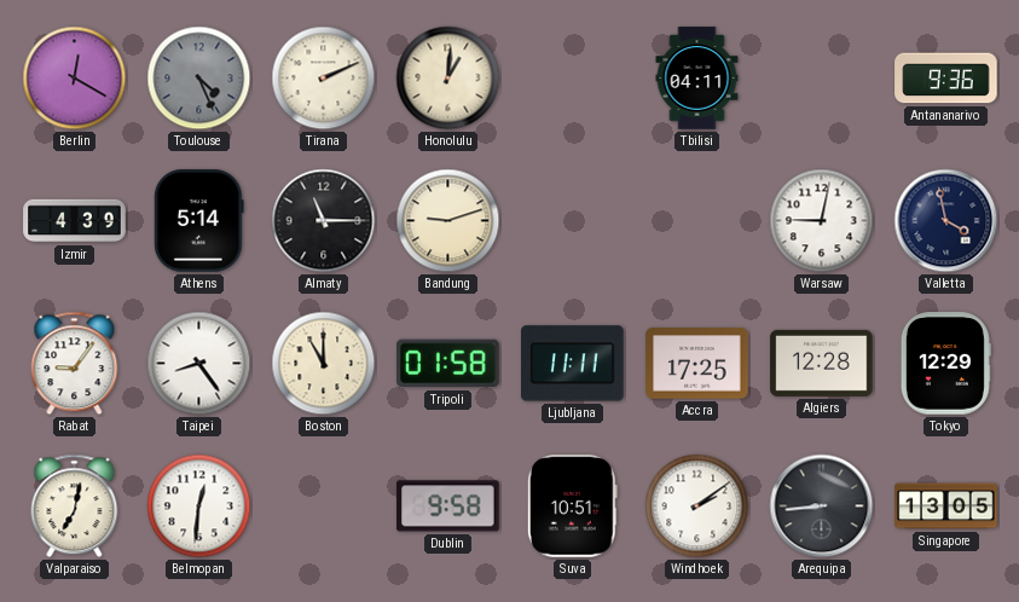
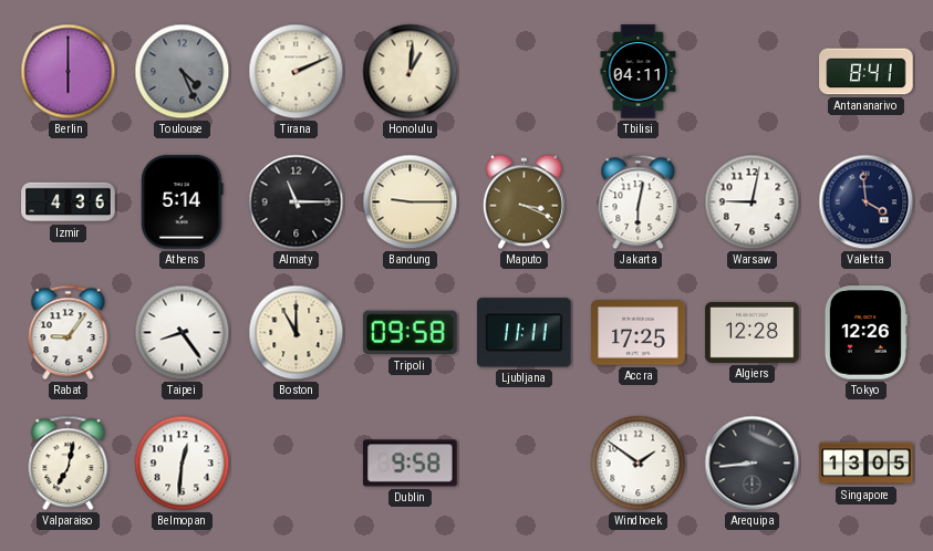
Berlin: 12:20 -> 6:00
Antananarivo: 9:36 -> 8:41
Izmir: 4:39 -> 4:36
Bandung: 9:12 -> 9:15
Maputo: none -> 3:19
Jakarta: none -> 6:02
Valletta: 3:58 -> 3:59
Tripoli: 01:58 -> 09:58
Tokyo: 12:29 -> 12:26
Suva: 10:51 -> none
Windhoek: 2:09 -> 1:51
